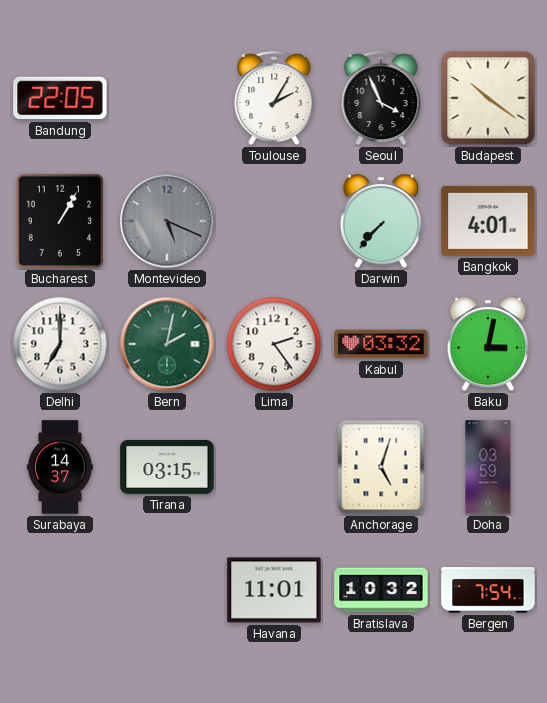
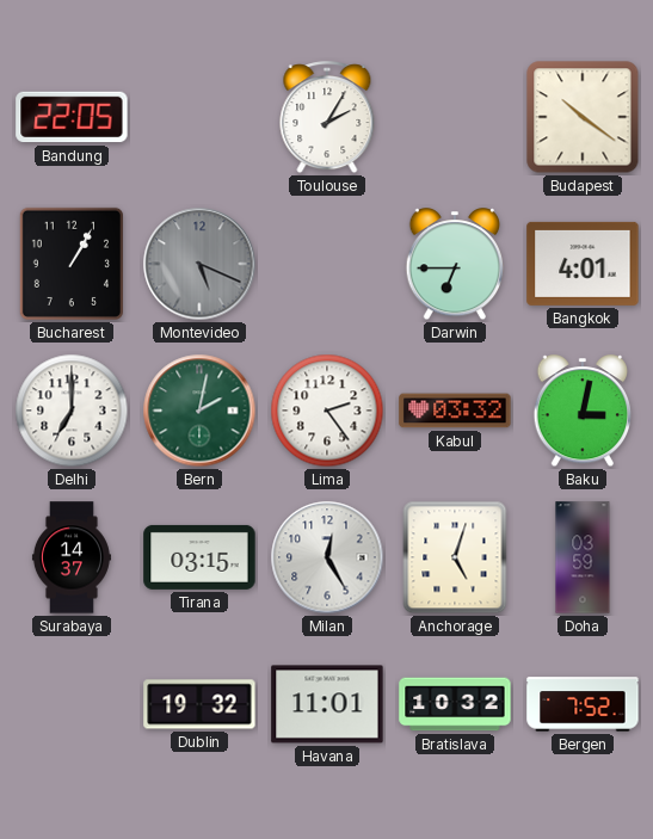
Seoul: 3:56 -> none
Darwin: 7:37 -> 6:45
Milan: none -> 12:25
Dublin: none -> 19:32
Bergen: 7:54 -> 7:52
